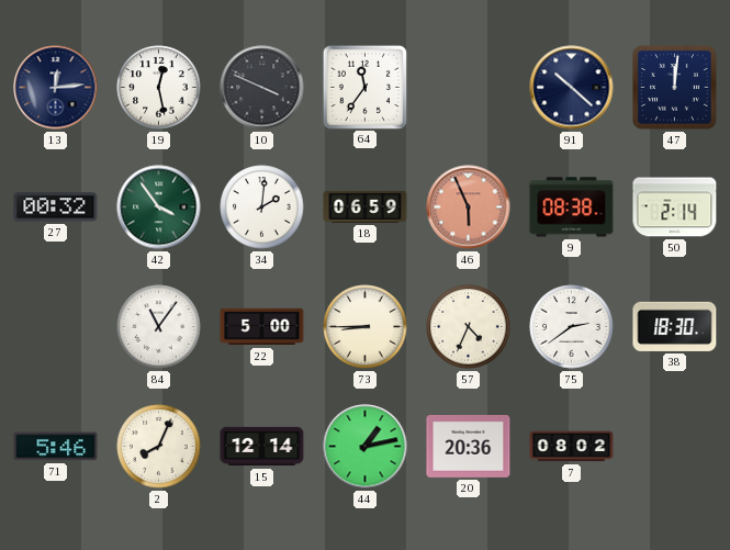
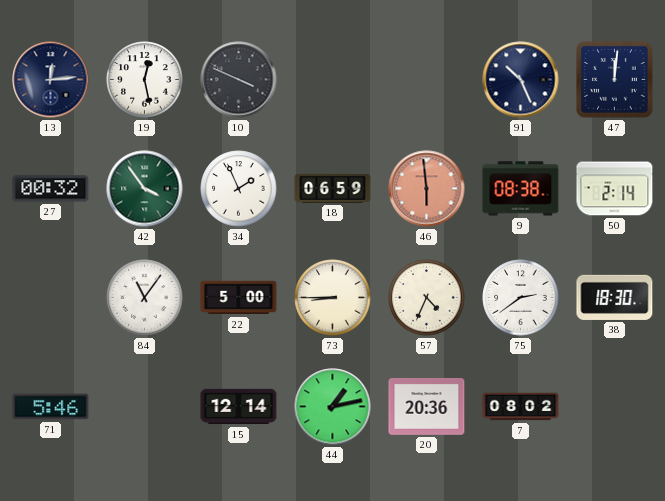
64: 11:36 -> none
91: 10:22 -> 10:26
34: 2:01 -> 1:56
46: 5:56 -> 5:59
2: 8:04 -> none
